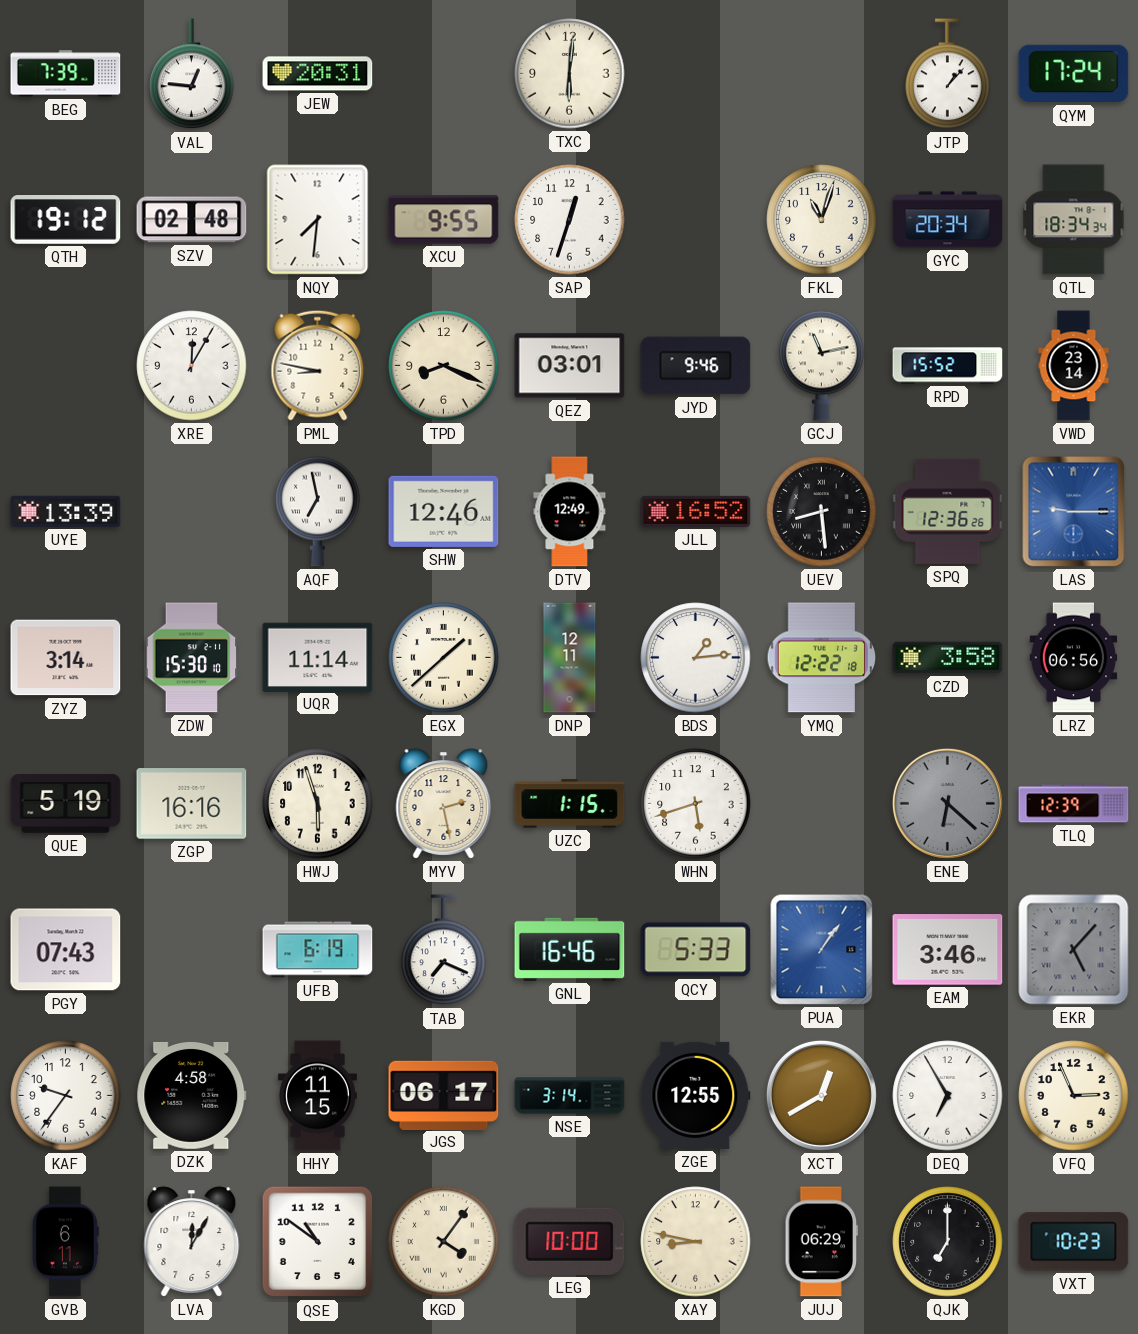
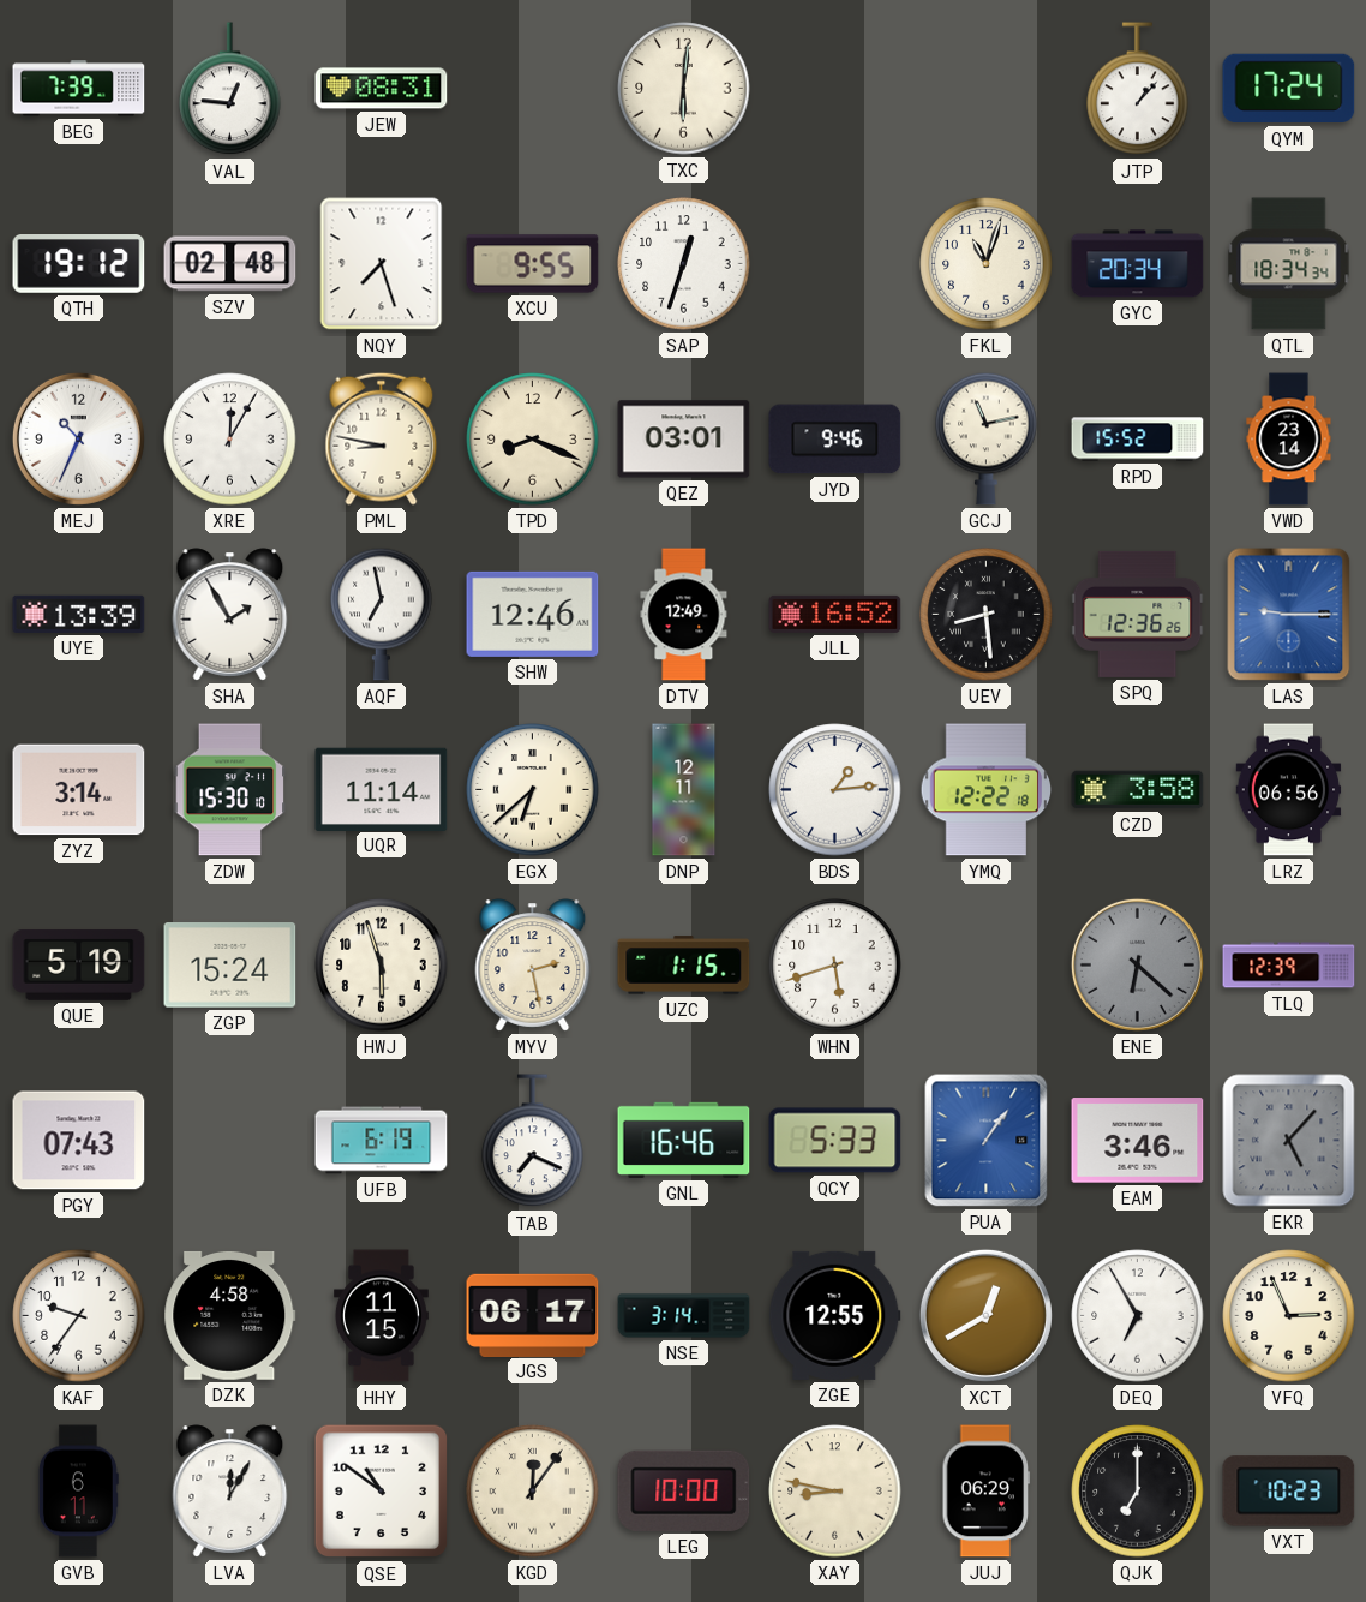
JEW: 20:31 -> 08:31
NQY: 7:31 -> 7:27
MEJ: none -> 10:34
SHA: none -> 1:55
EGX: 1:38 -> 6:38
ZGP: 16:16 -> 15:24
KGD: 4:06 -> 12:06
